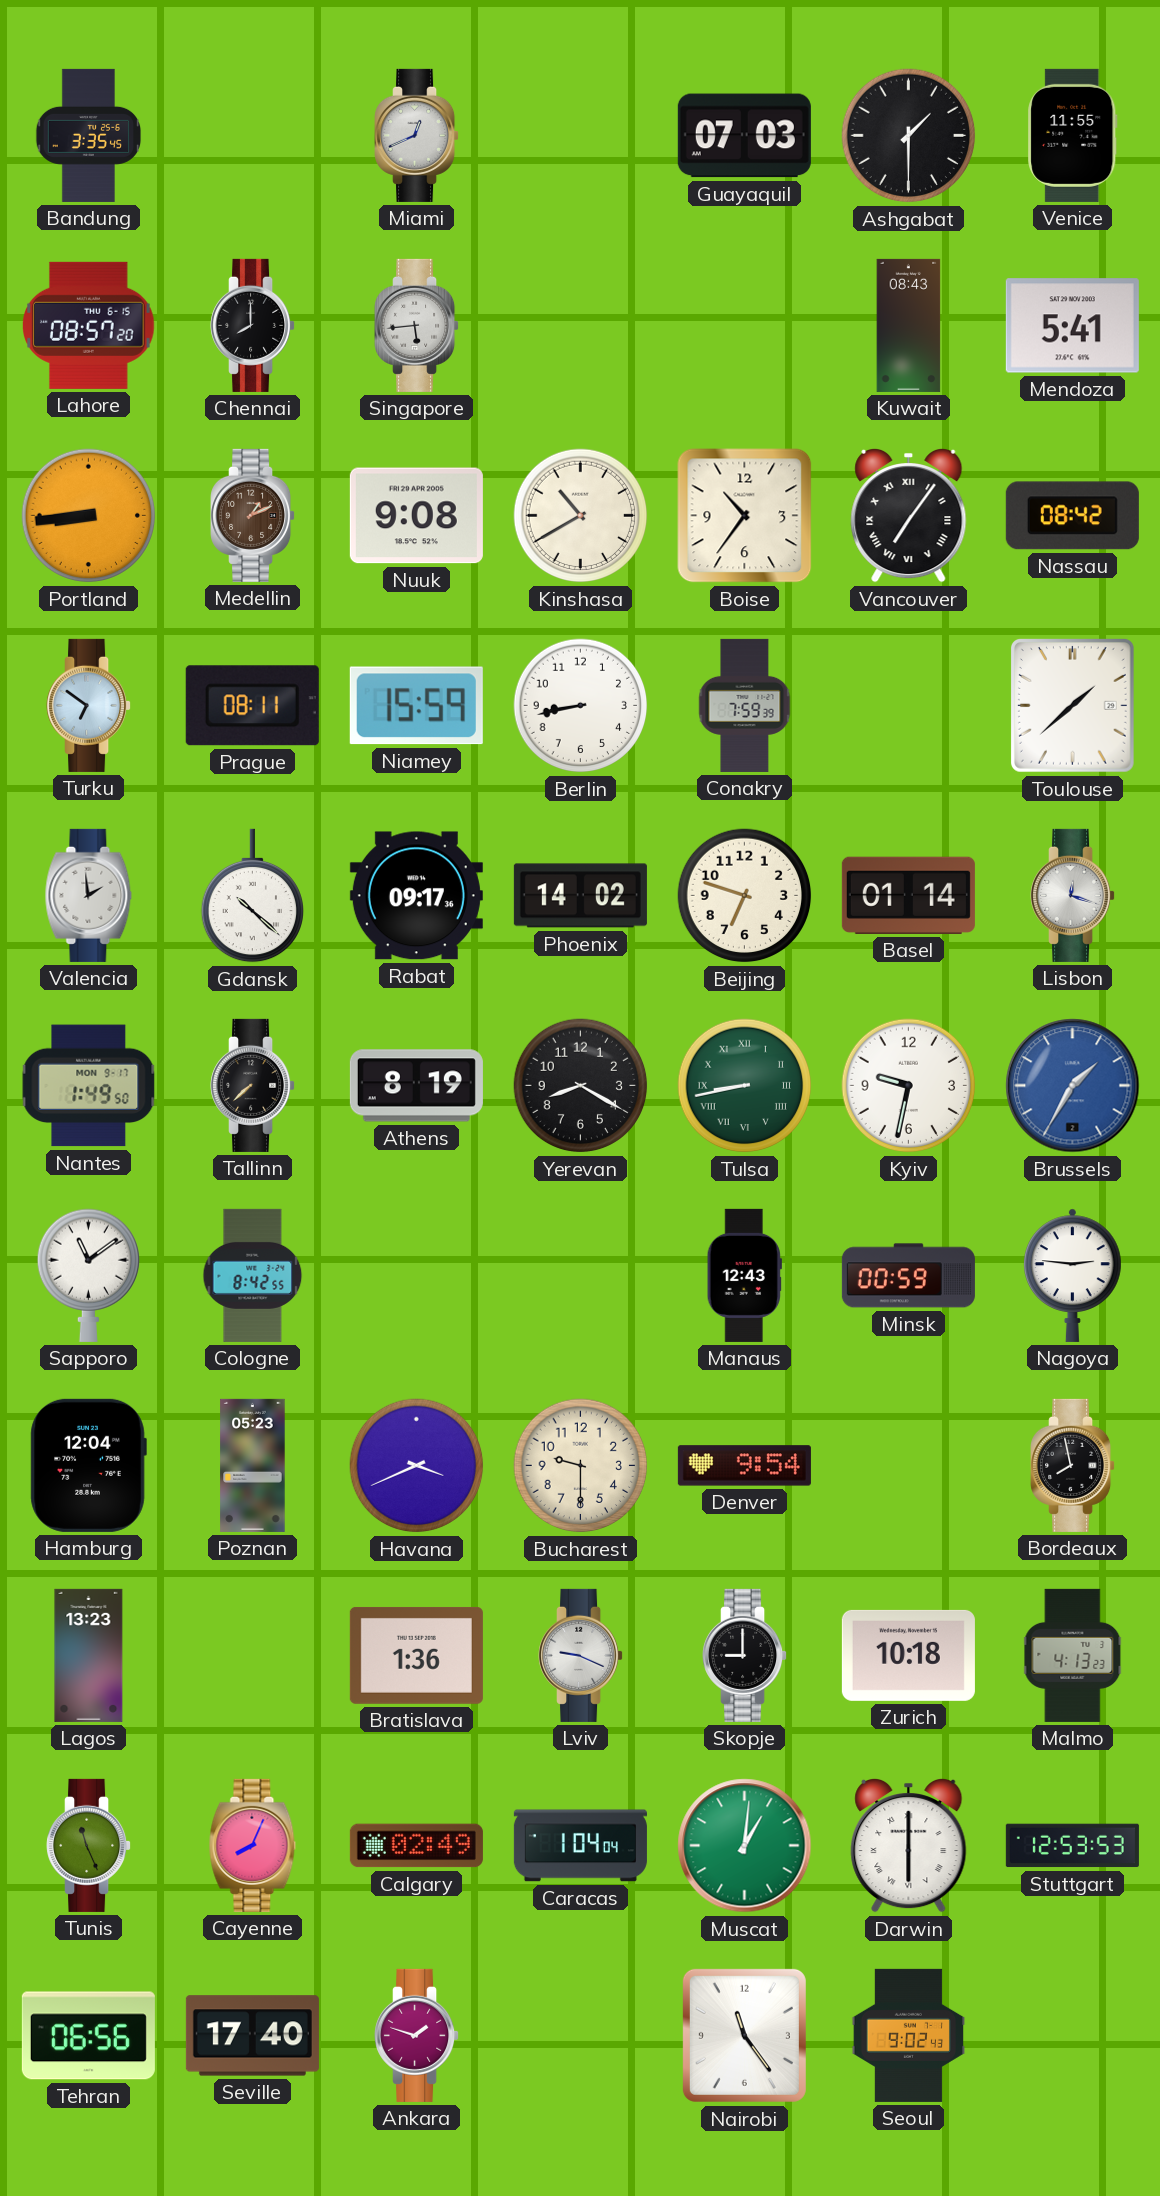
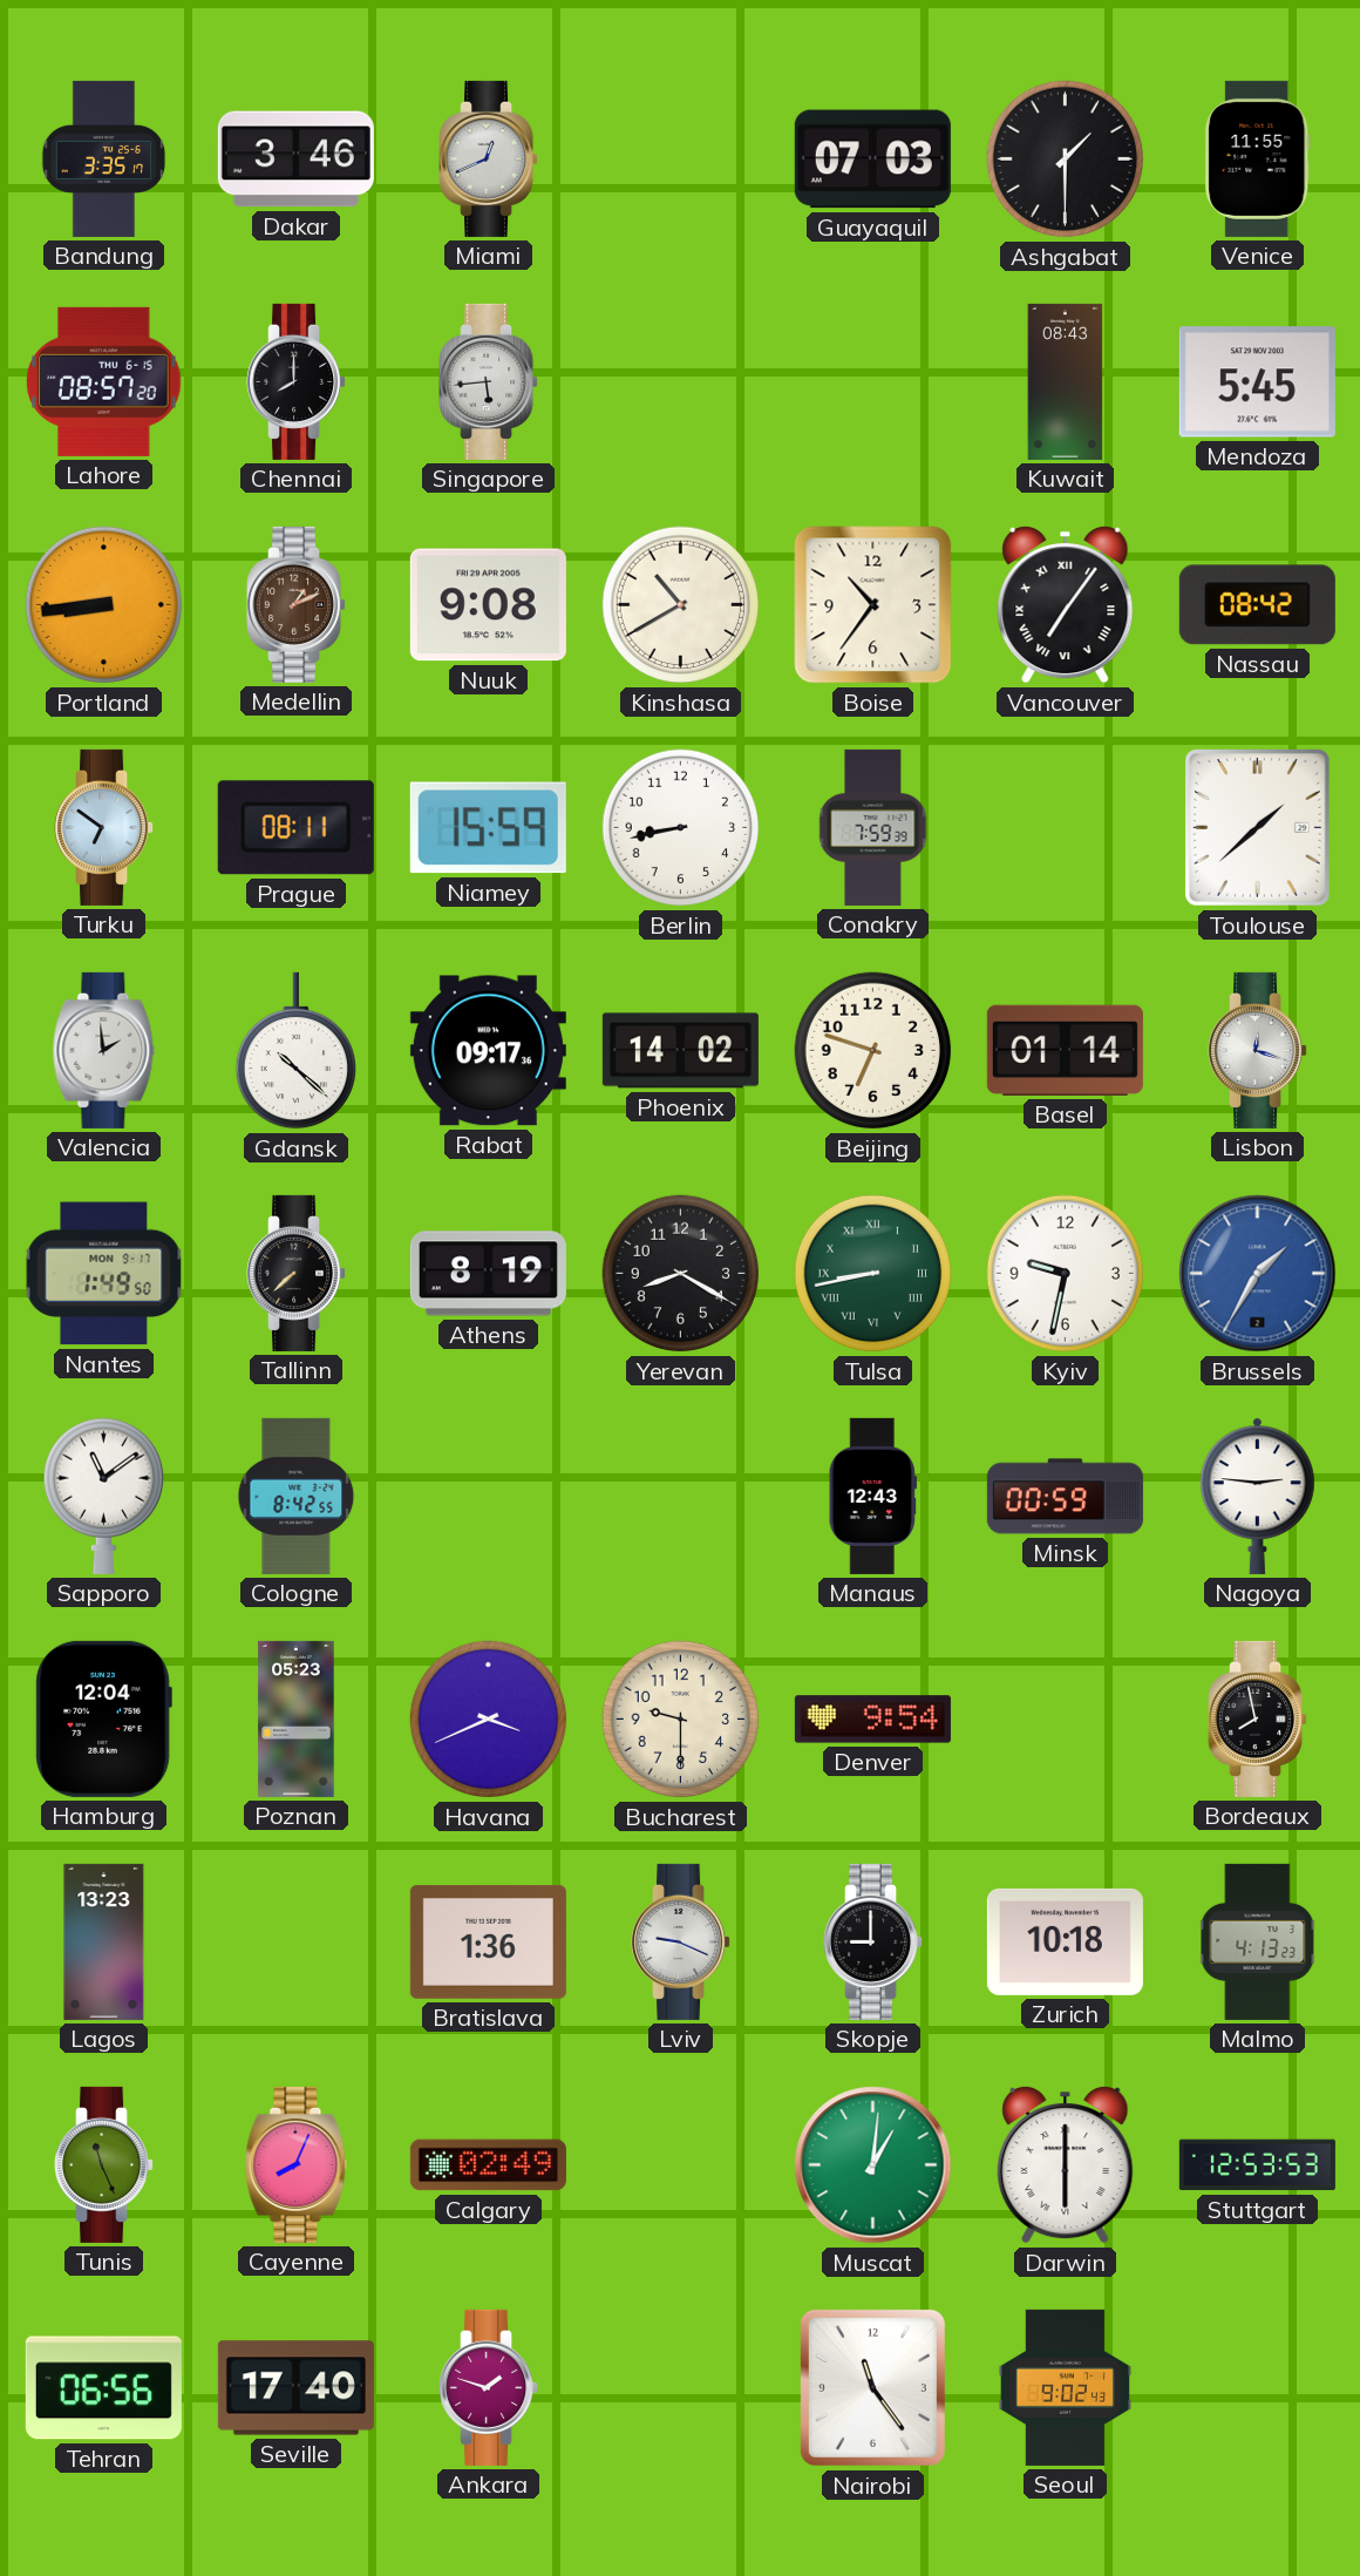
Bandung: 3:35:45 -> 3:35:17
Dakar: none -> 3:46
Mendoza: 5:41 -> 5:45
Caracas: 1:04 -> none
